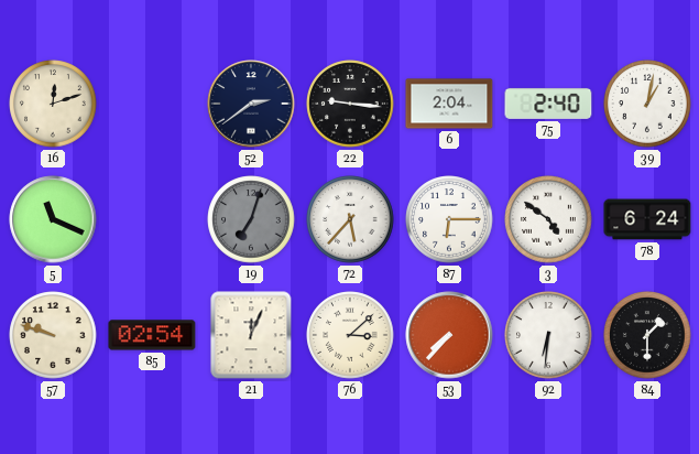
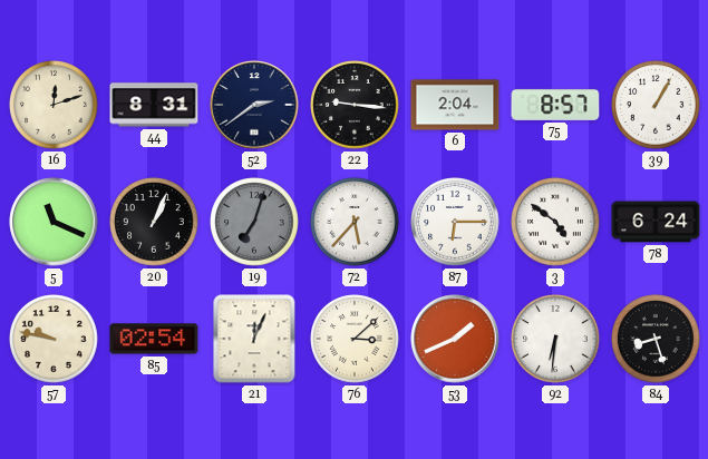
44: none -> 8:31
75: 2:40 -> 8:57
39: 1:02 -> 1:05
20: none -> 1:04
57: 9:48 -> 9:47
53: 7:37 -> 1:41
84: 1:30 -> 8:27
